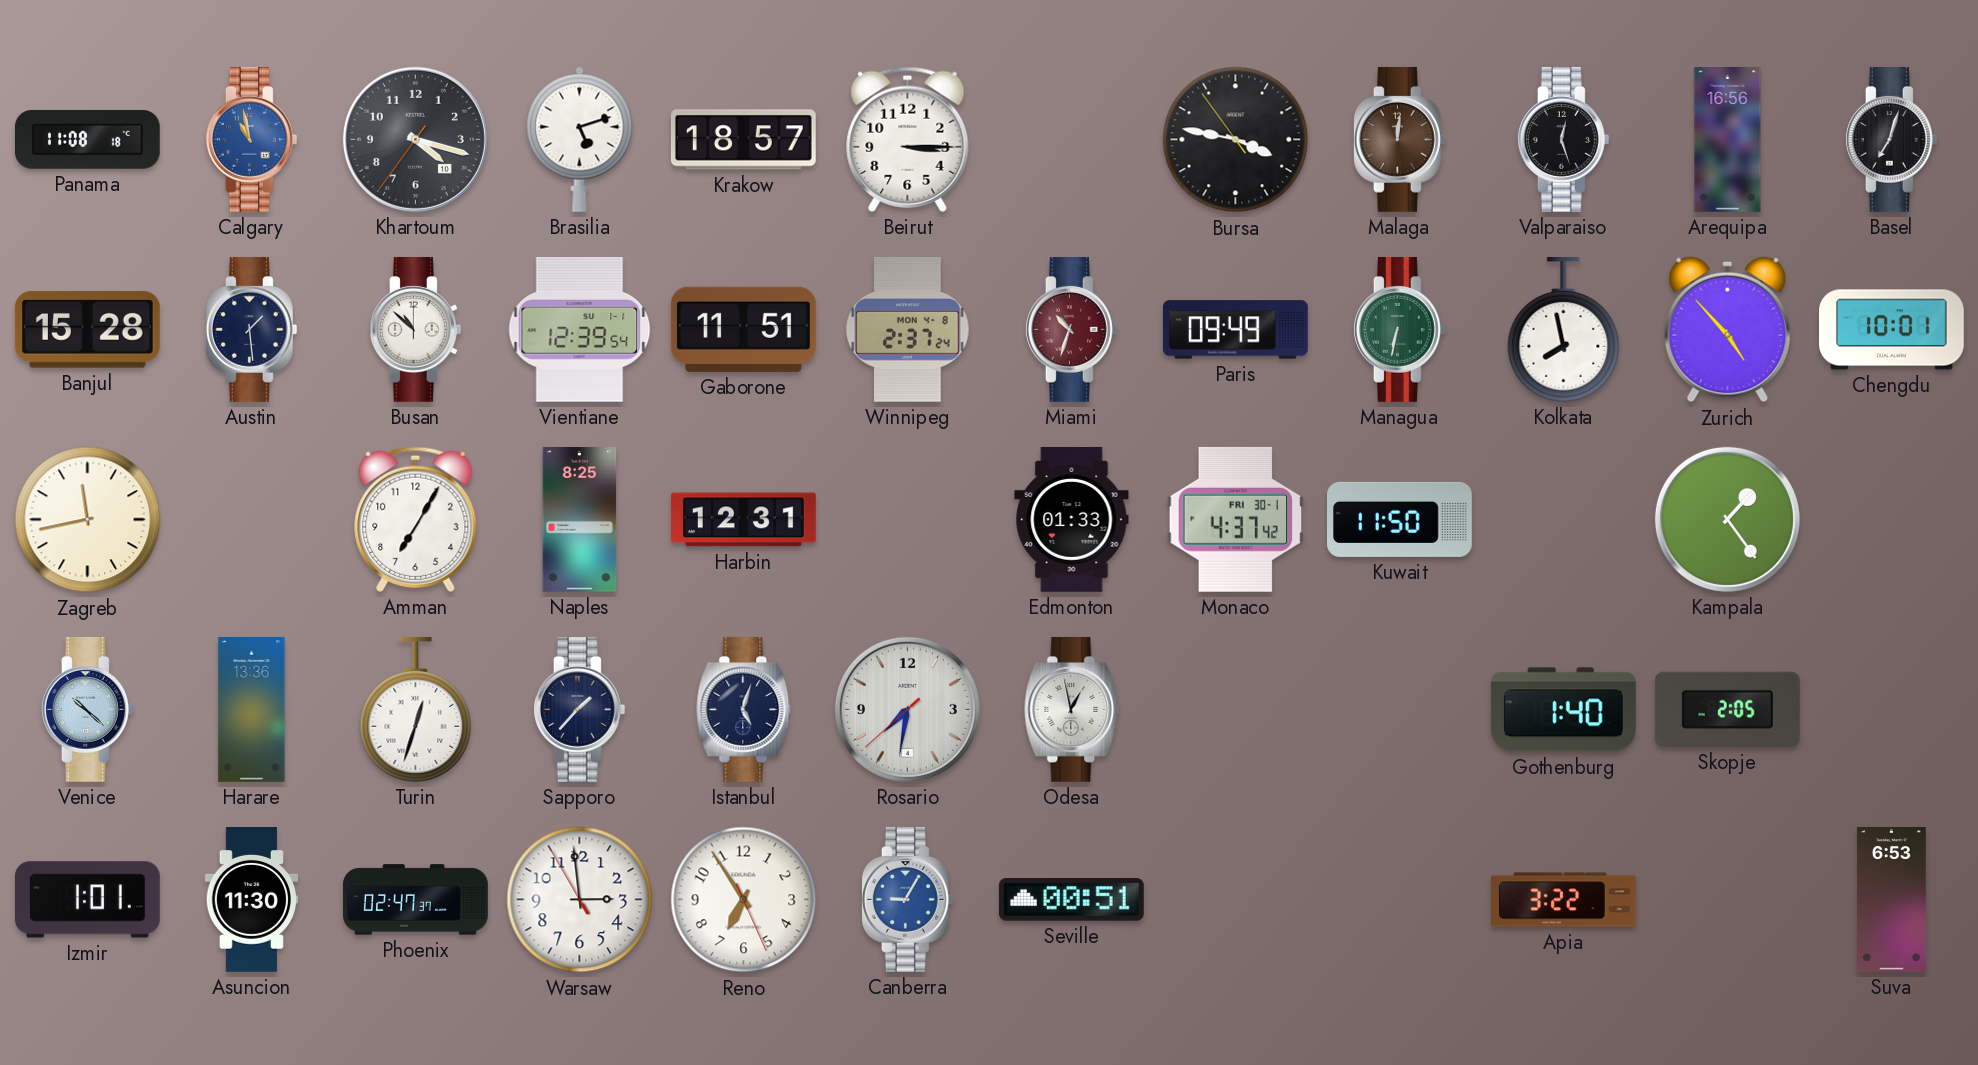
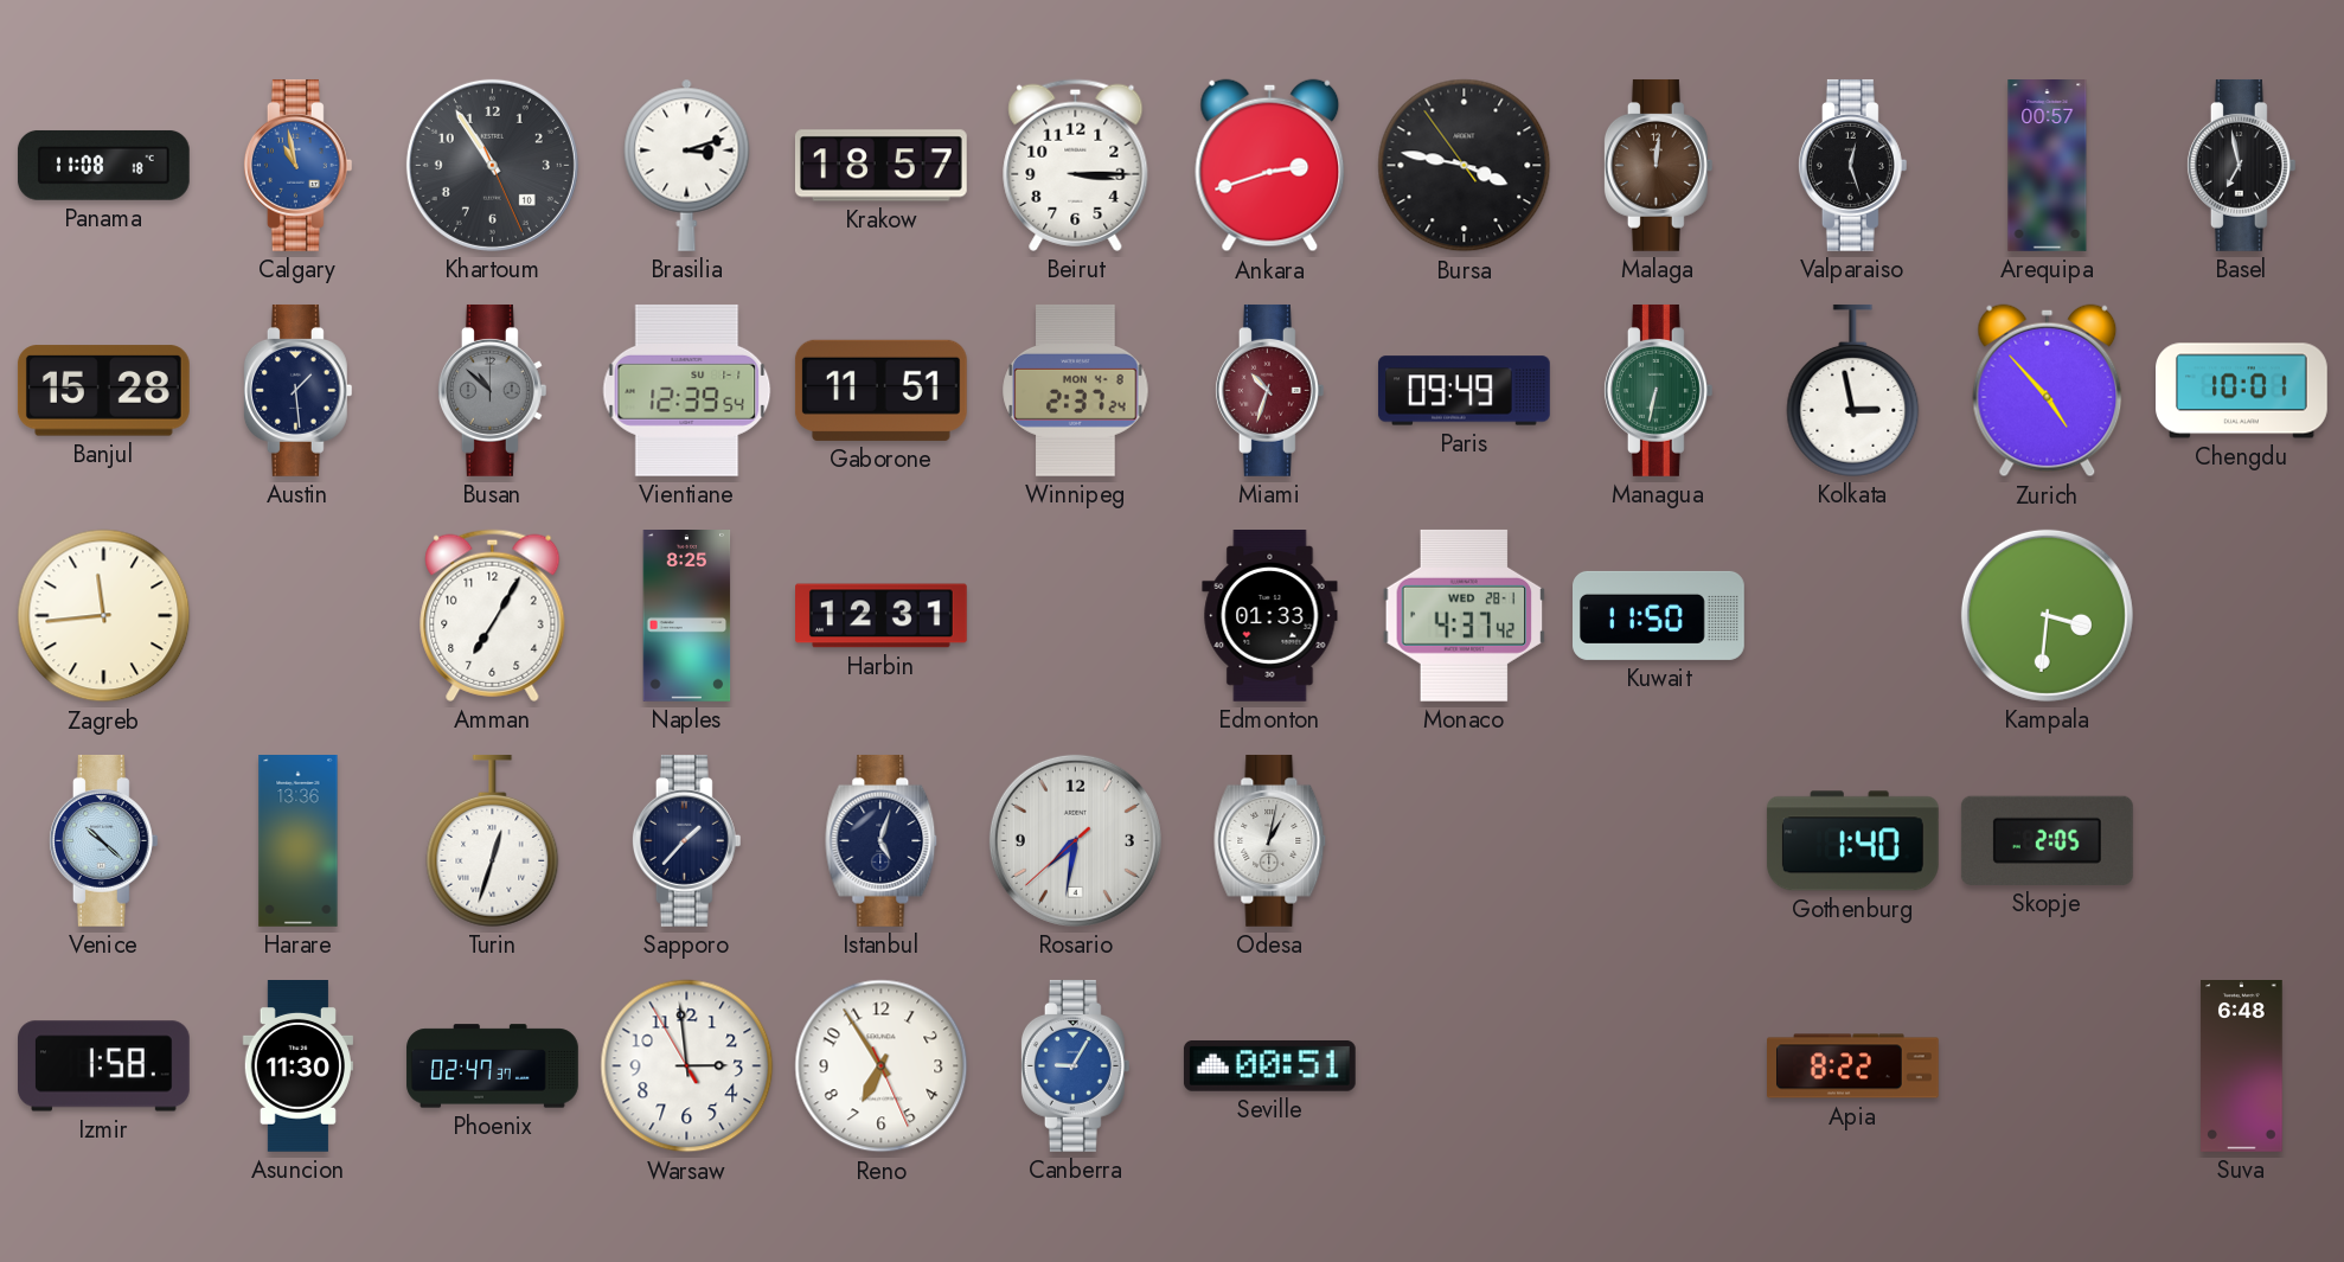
Khartoum: 4:17 -> 10:54
Brasilia: 5:12 -> 3:12
Ankara: none -> 2:42
Arequipa: 16:56 -> 00:57
Basel: 7:03 -> 6:58
Busan dial: white -> grey
Kolkata: 7:58 -> 2:58
Zagreb: 11:43 -> 11:44
Monaco date: FRI 30-1 -> WED 28-1
Kampala: 1:24 -> 3:31
Odesa: 12:58 -> 1:02
Izmir: 1:01 -> 1:58
Apia: 3:22 -> 8:22
Suva: 6:53 -> 6:48
